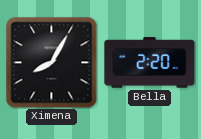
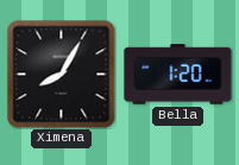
Bella: 2:20 -> 1:20
